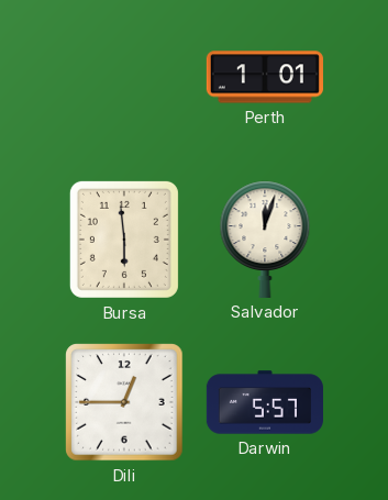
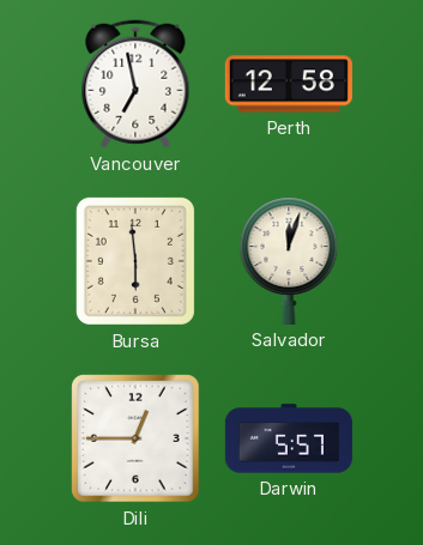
Vancouver: none -> 6:58
Perth: 1:01 -> 12:58
